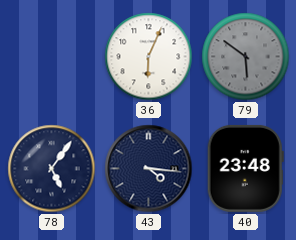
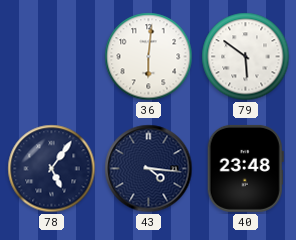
36: 6:04 -> 6:01
79 dial: grey -> white
